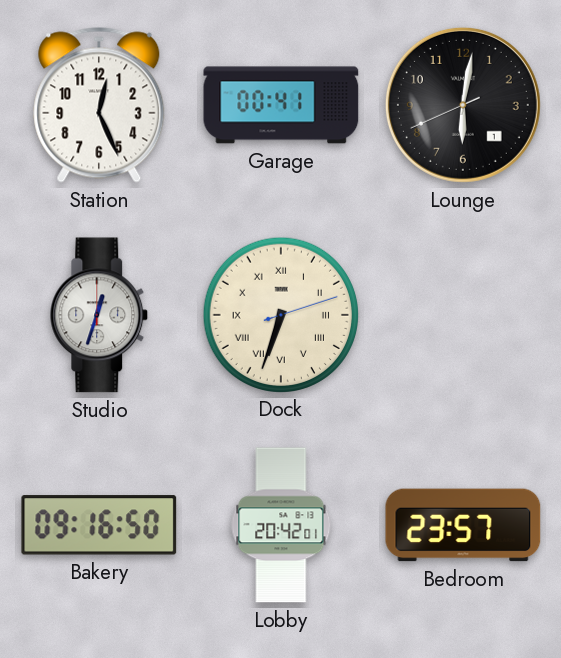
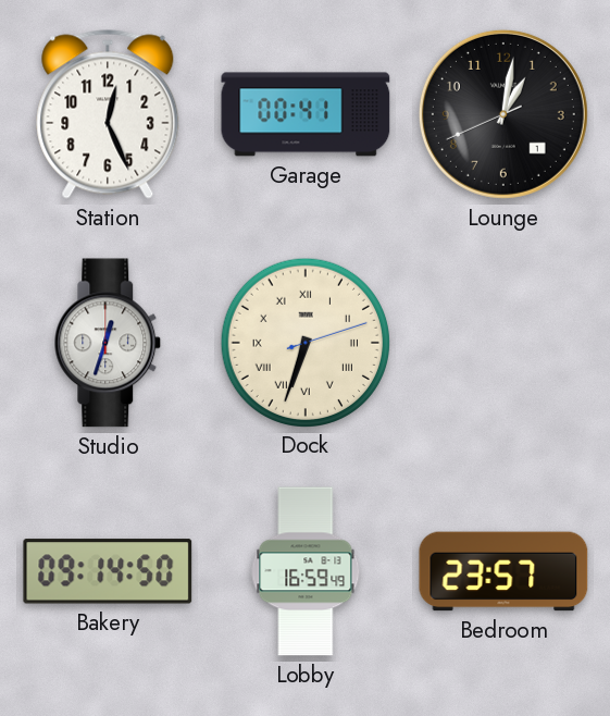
Lounge: 6:01 -> 1:01
Bakery: 09:16 -> 09:14
Lobby: 20:42 -> 16:59
